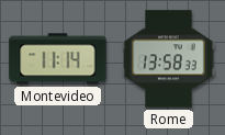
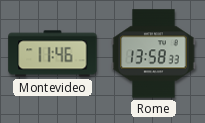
Montevideo: 11:14 -> 11:46
